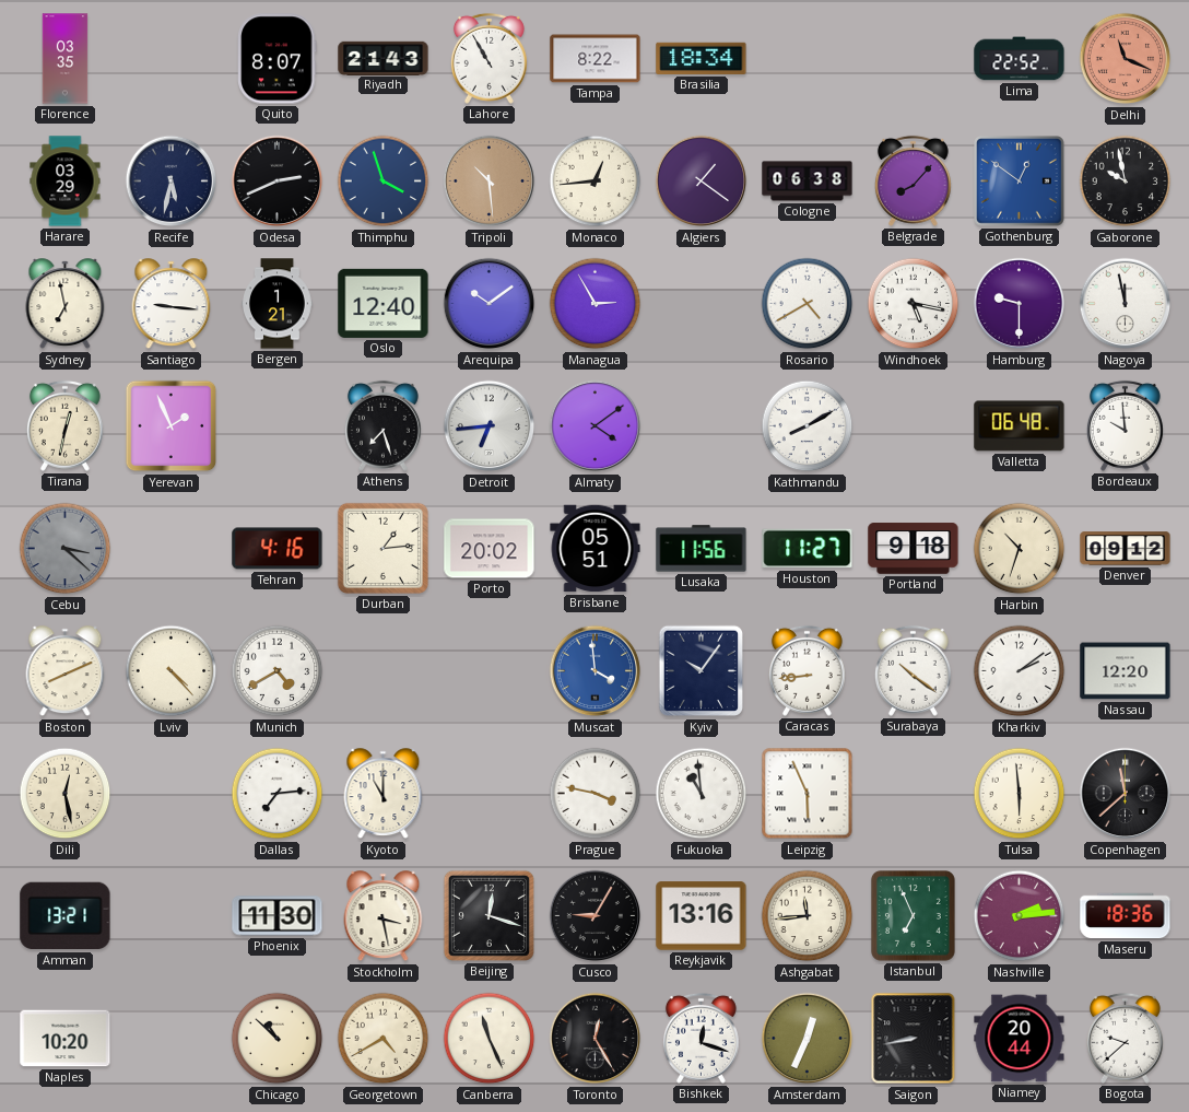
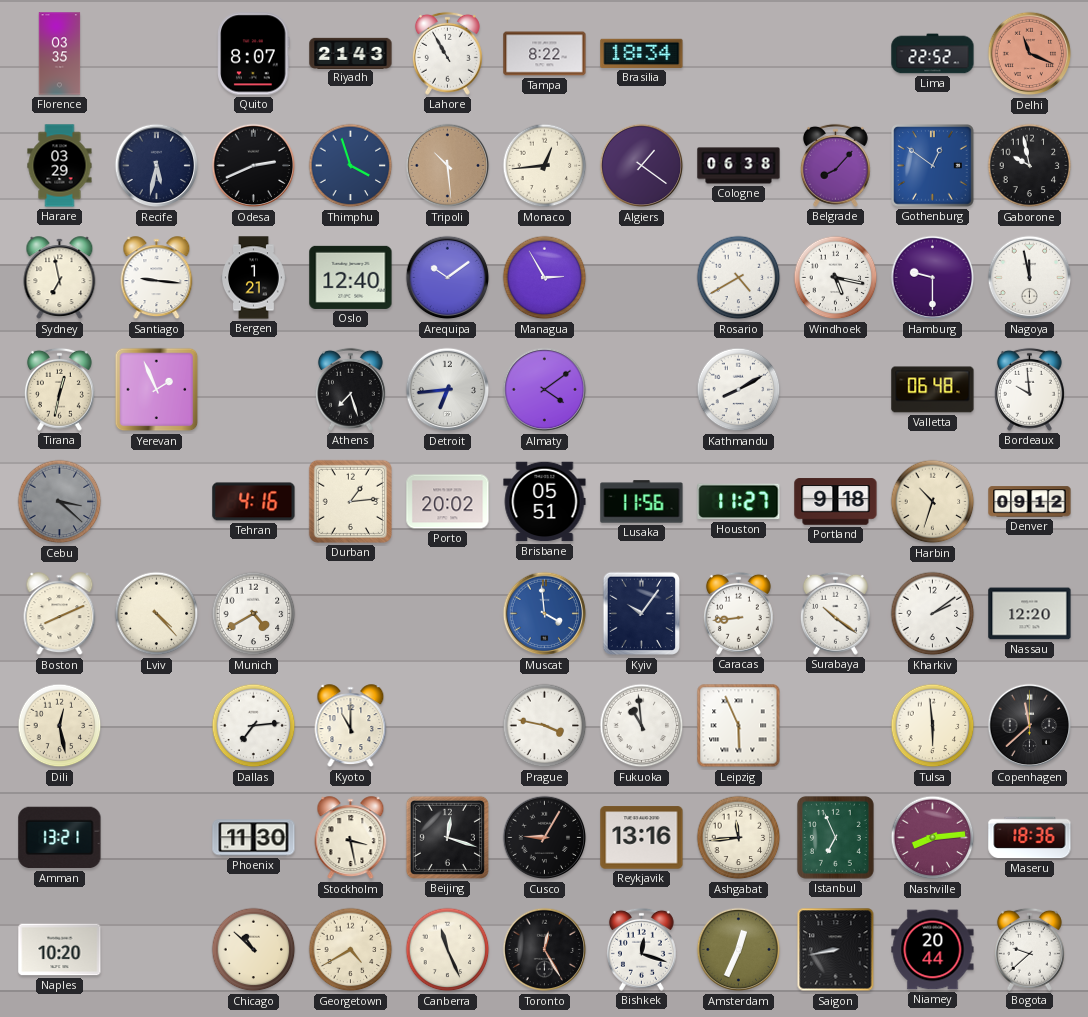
Nashville: 2:14 -> 8:14
